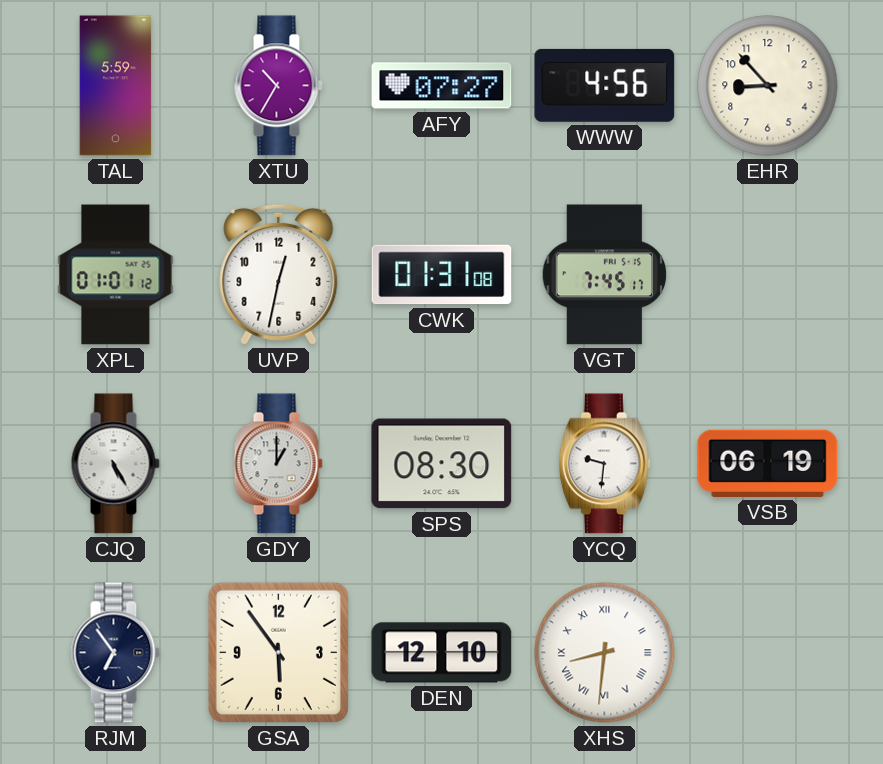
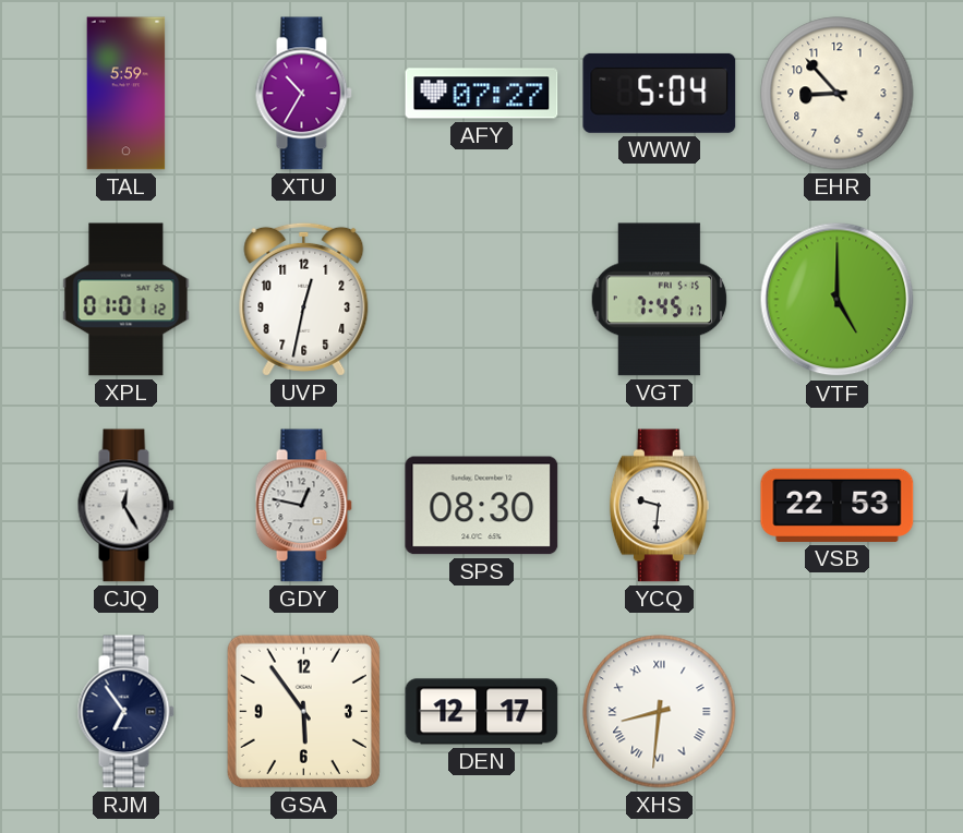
WWW: 4:56 -> 5:04
CWK: 01:31 -> none
VTF: none -> 5:00
CJQ: 5:25 -> 12:25
GDY: 1:00 -> 12:47
VSB: 06:19 -> 22:53
DEN: 12:10 -> 12:17
